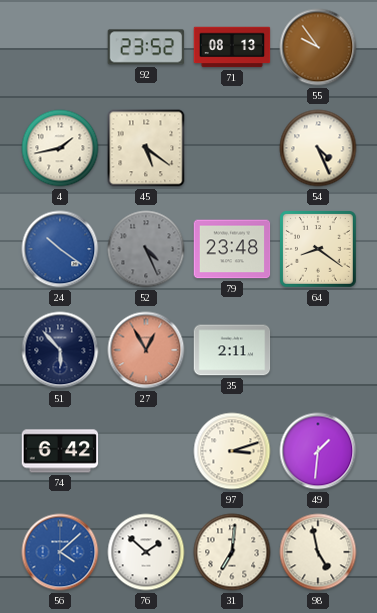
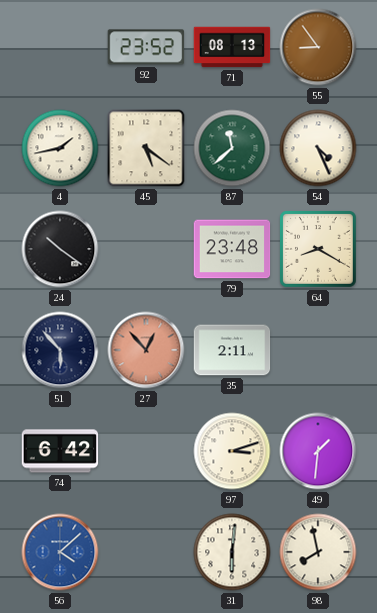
55: 9:54 -> 8:54
87: none -> 11:38
24 dial: blue -> black
52: 4:26 -> none
64: 8:21 -> 8:20
27: 12:55 -> 12:53
76: 1:52 -> none
31: 7:01 -> 6:01
98: 4:58 -> 7:58
